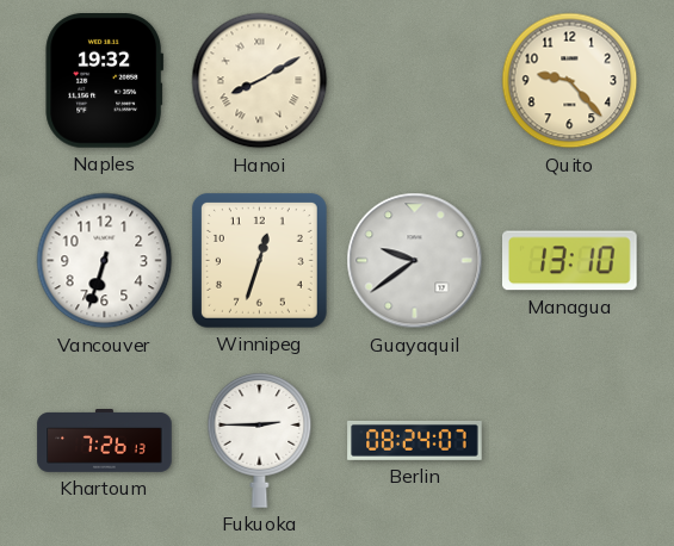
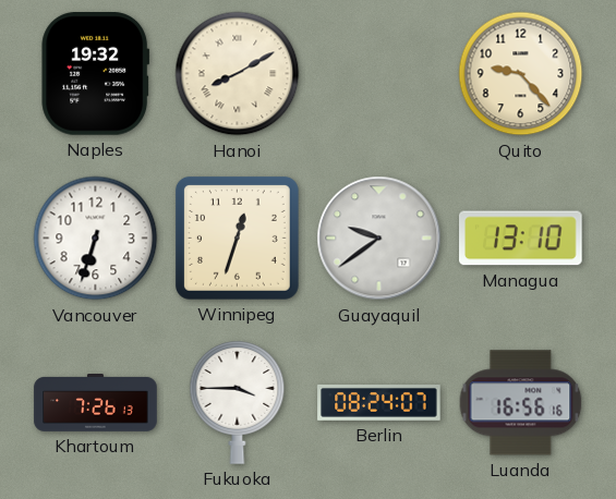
Fukuoka: 2:45 -> 3:45
Luanda: none -> 16:56
